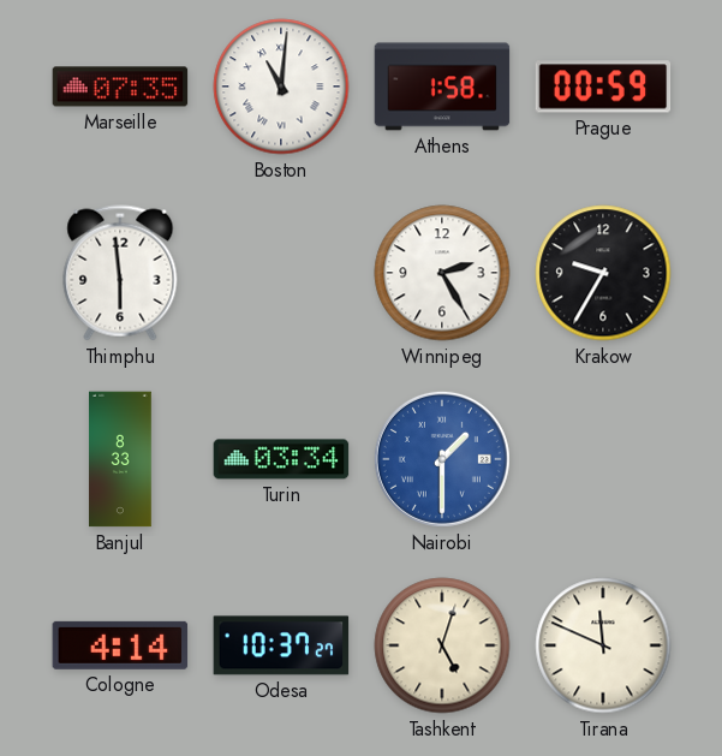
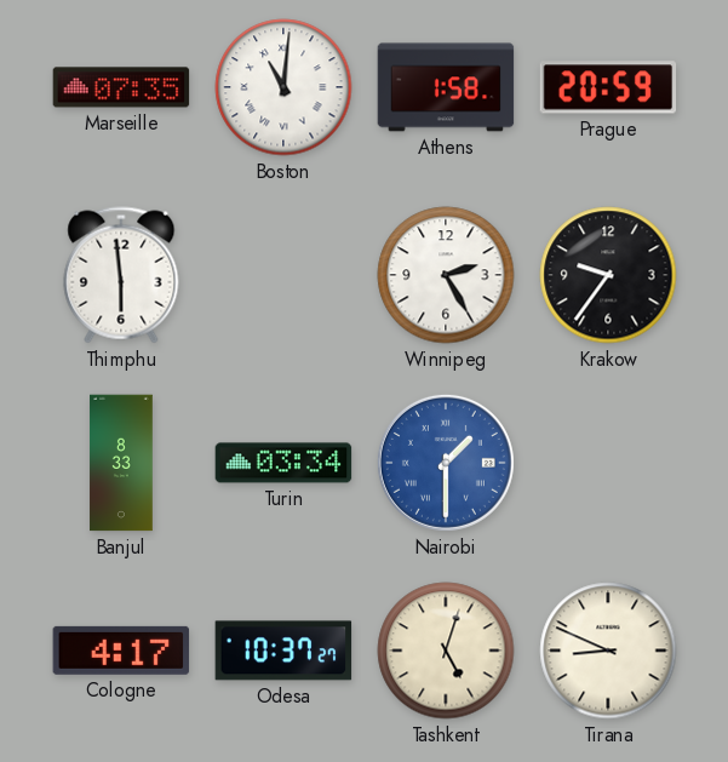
Prague: 00:59 -> 20:59
Krakow: 9:35 -> 9:36
Cologne: 4:14 -> 4:17
Tirana: 11:49 -> 8:49
